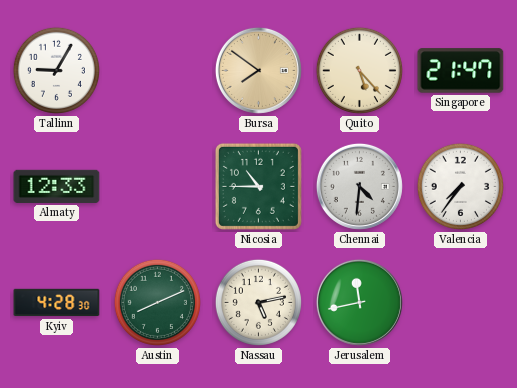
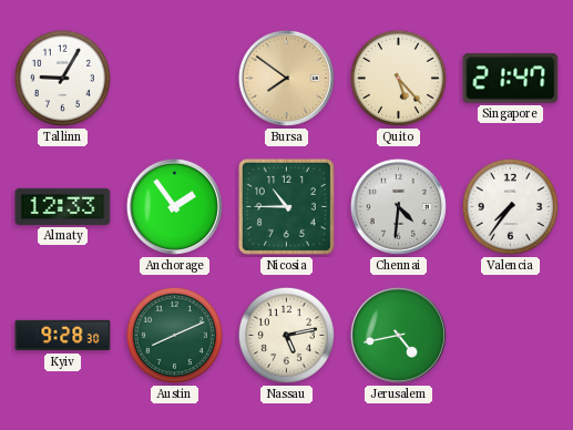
Anchorage: none -> 1:54
Kyiv: 4:28 -> 9:28
Jerusalem: 11:43 -> 4:43
